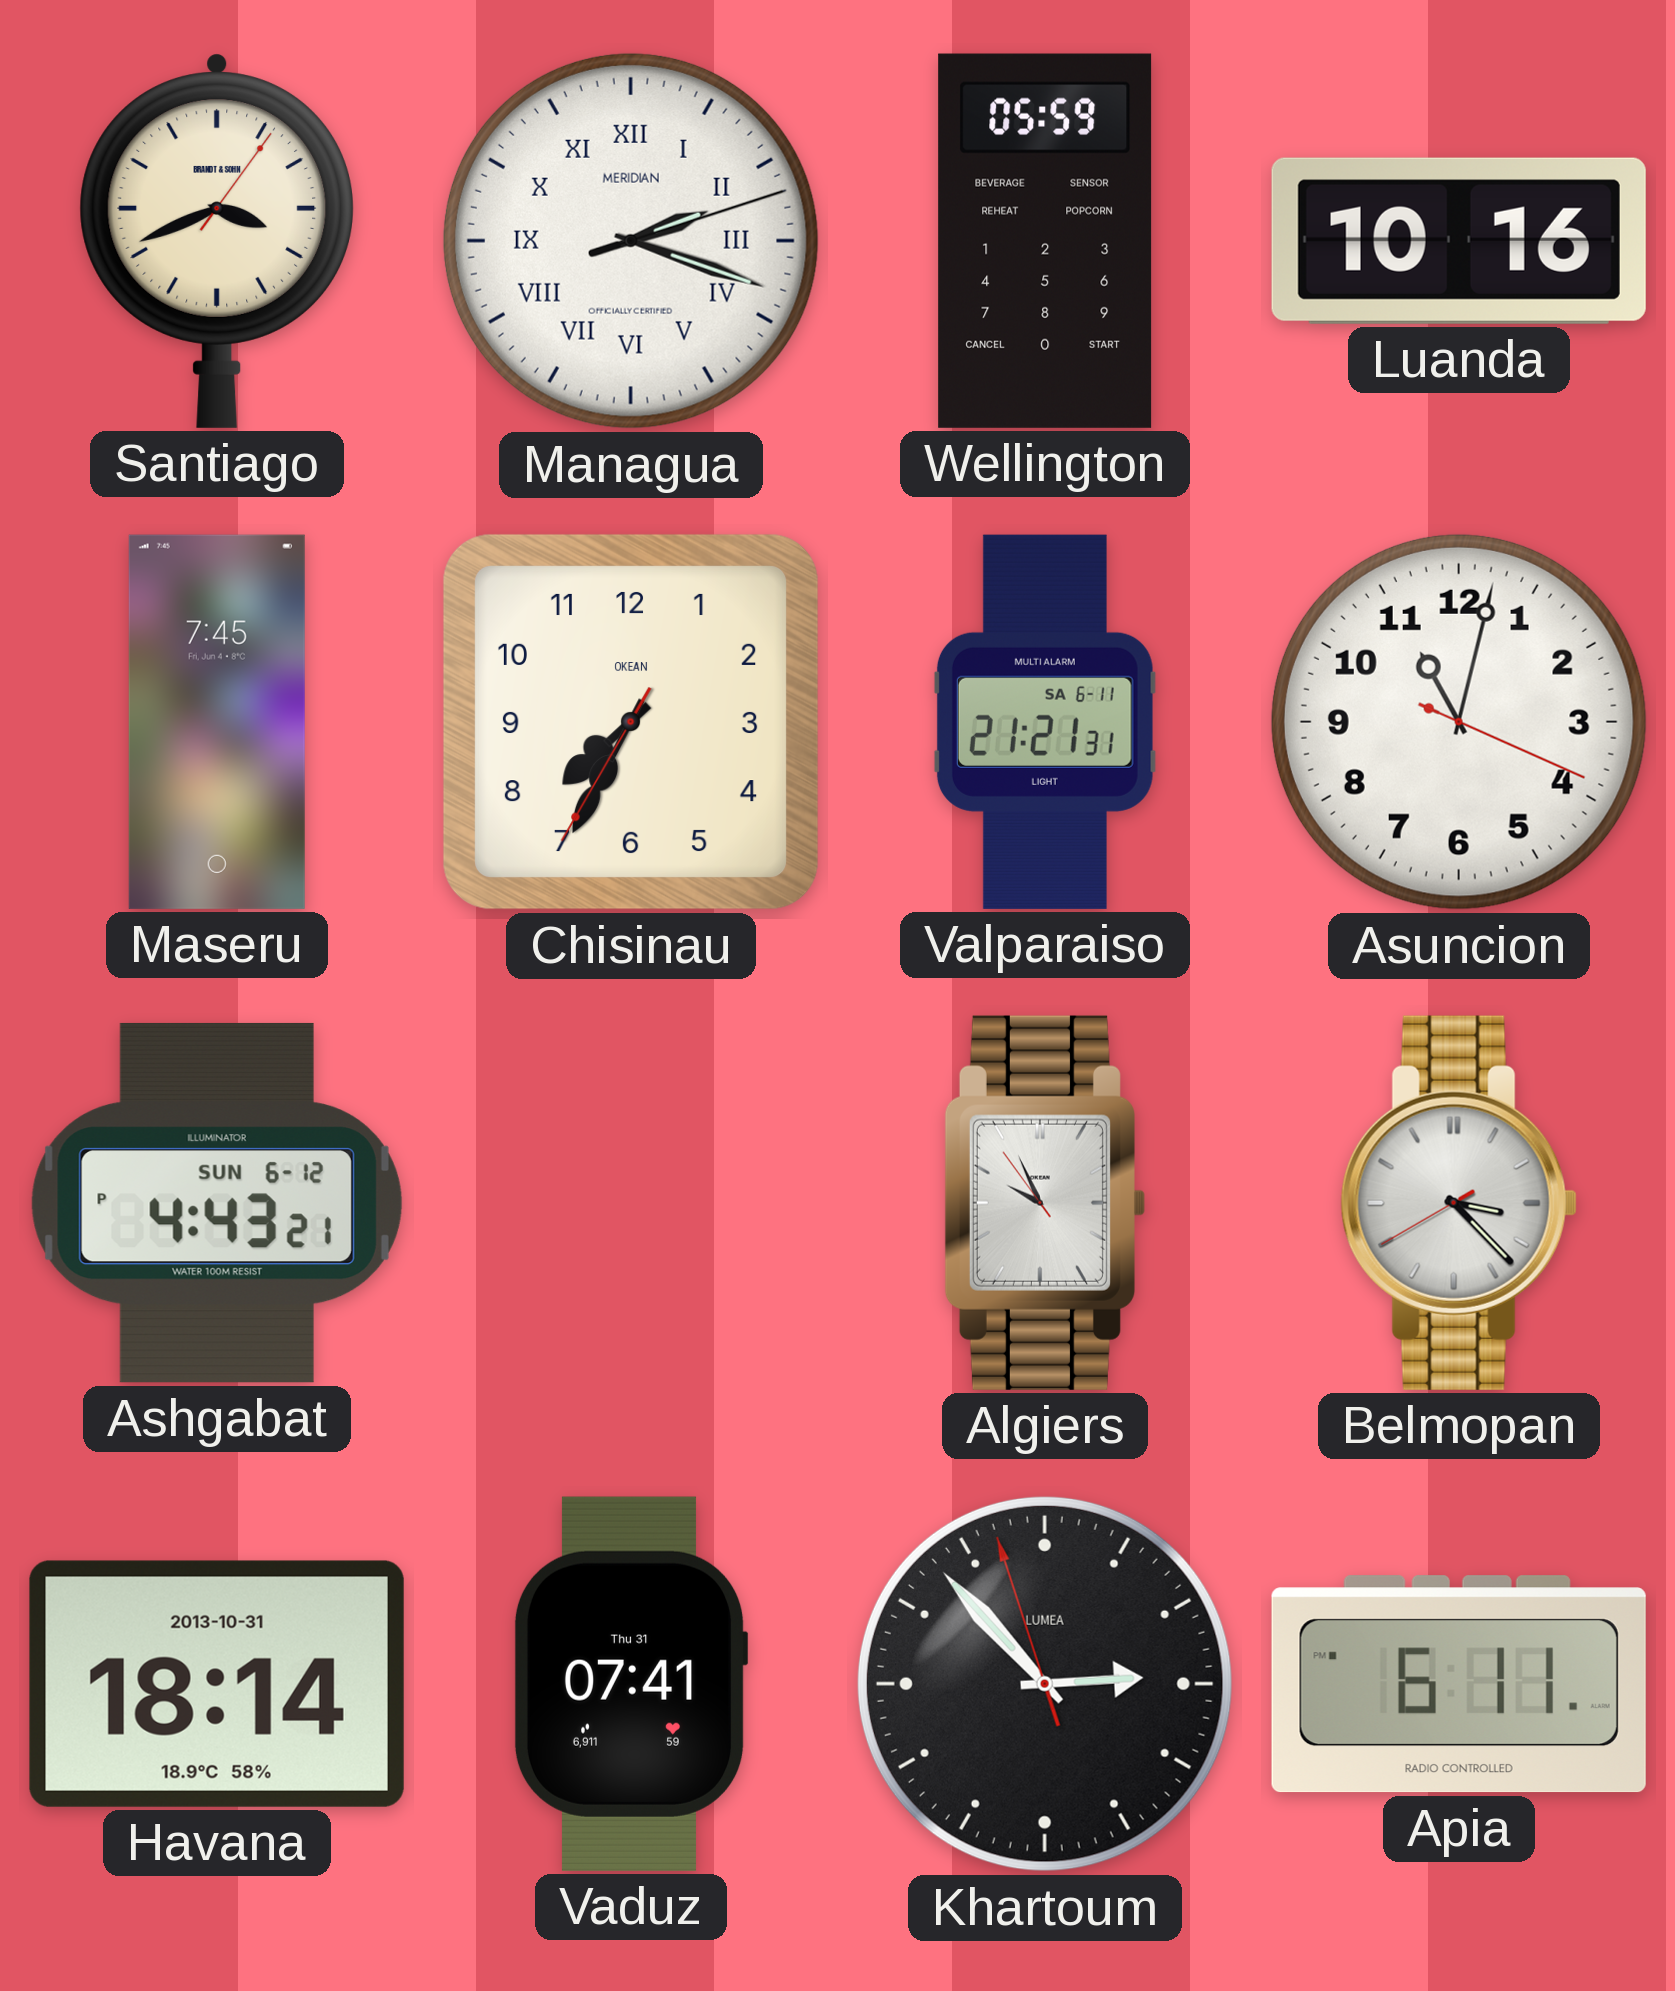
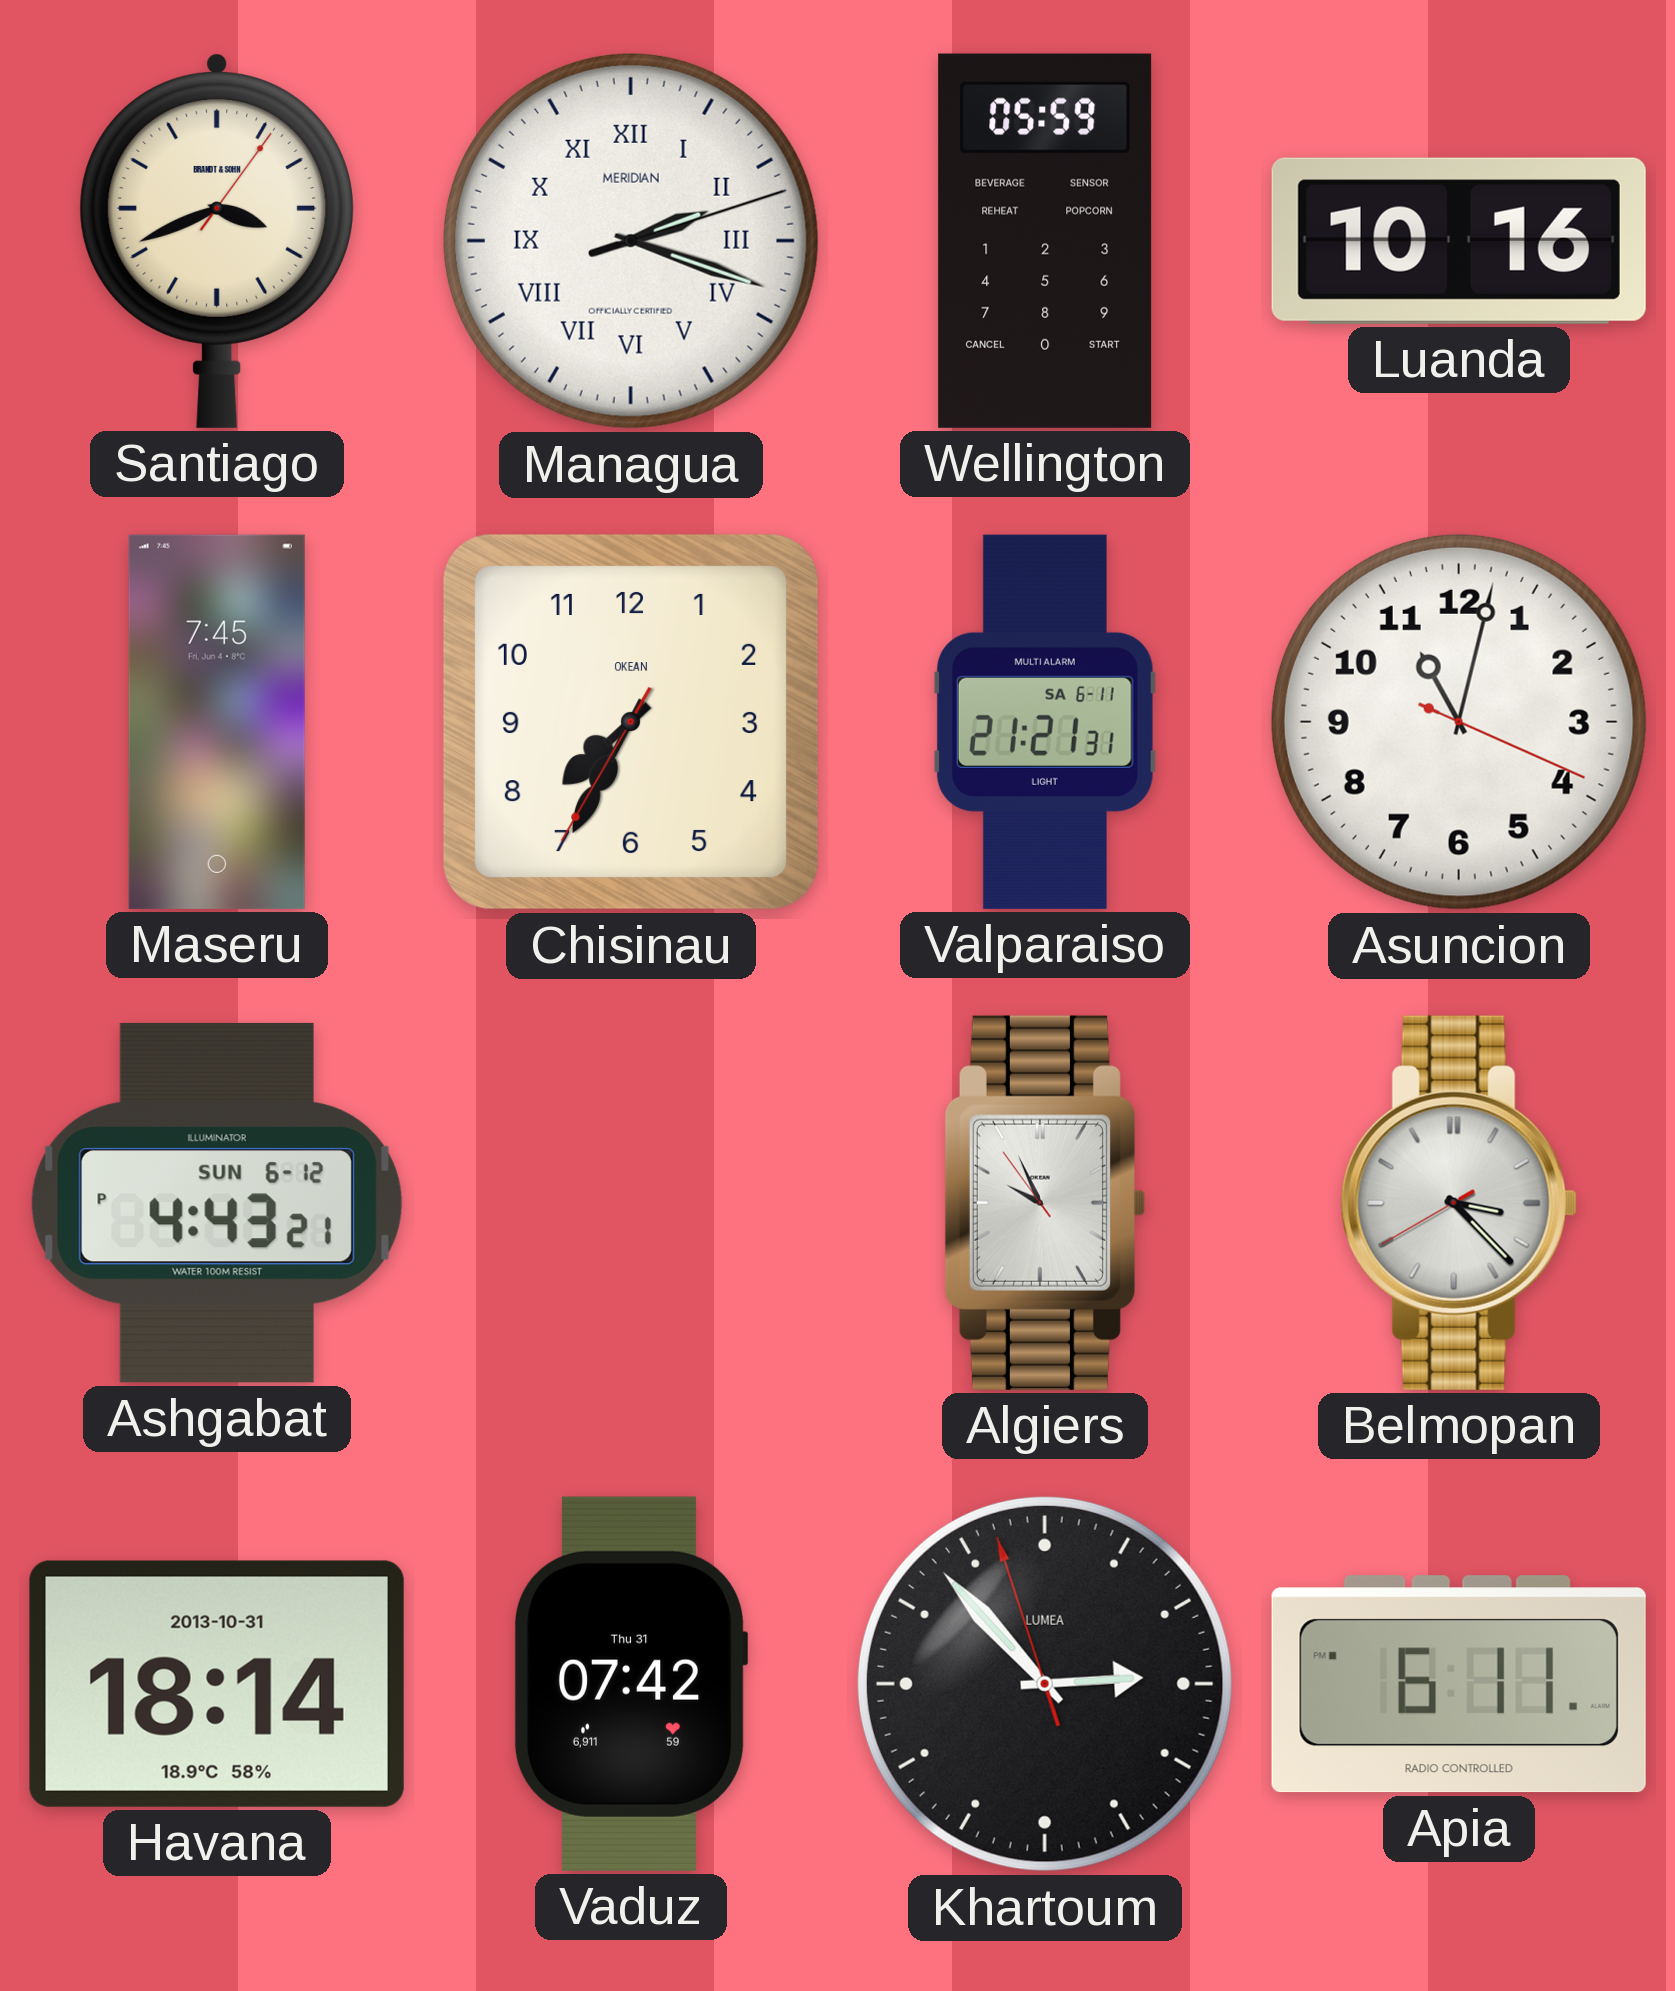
Vaduz: 07:41 -> 07:42
